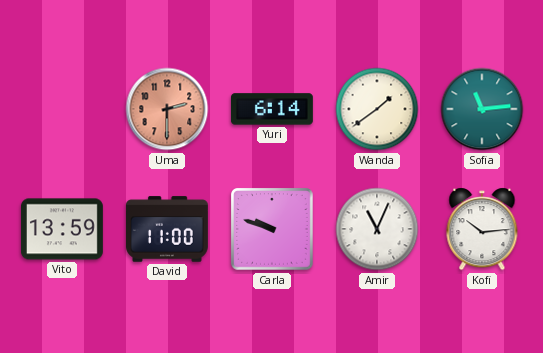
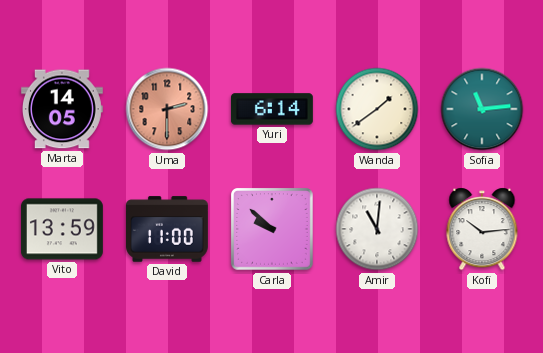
Marta: none -> 14:05
Carla: 9:48 -> 9:52
Amir: 11:04 -> 11:01
